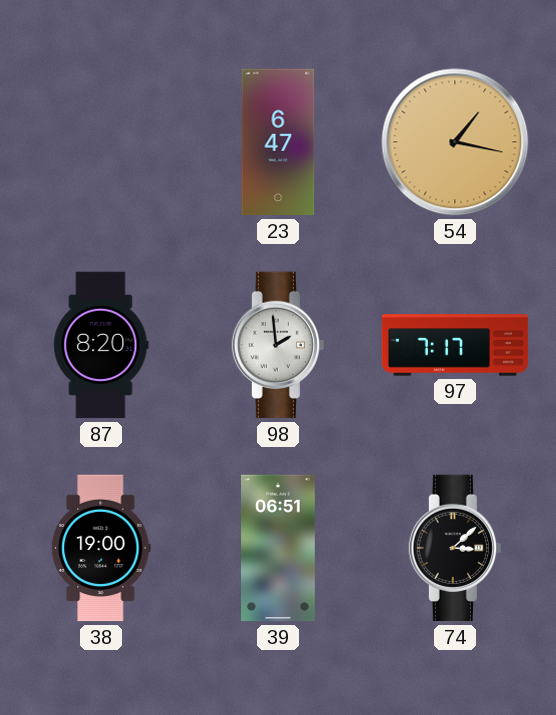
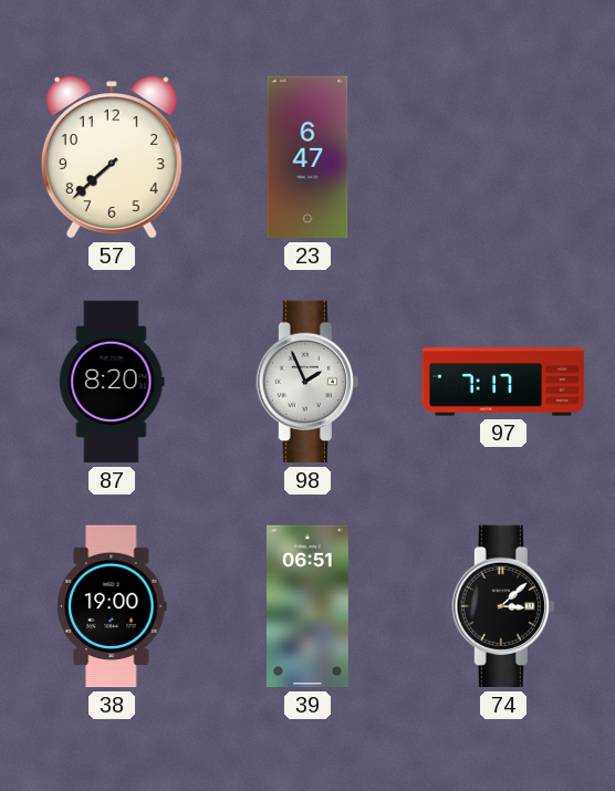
57: none -> 7:38
54: 1:17 -> none
98: 1:59 -> 1:56
